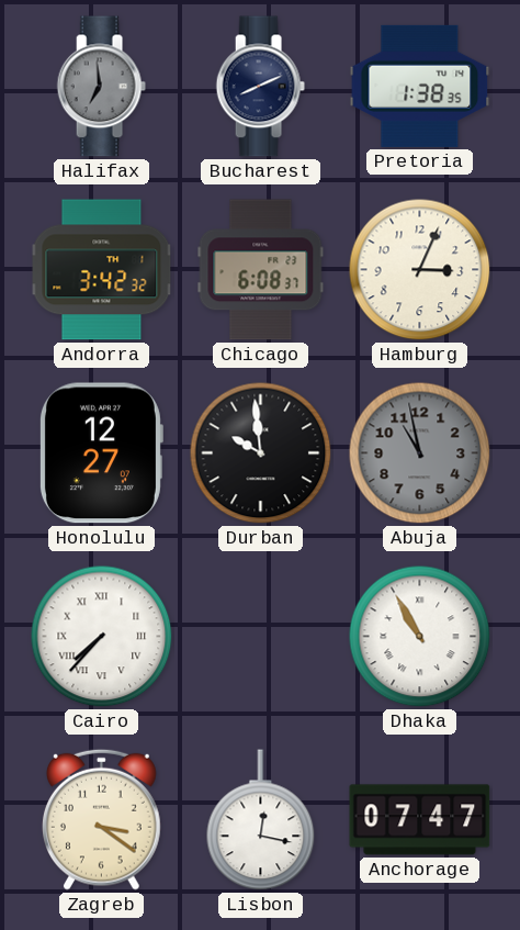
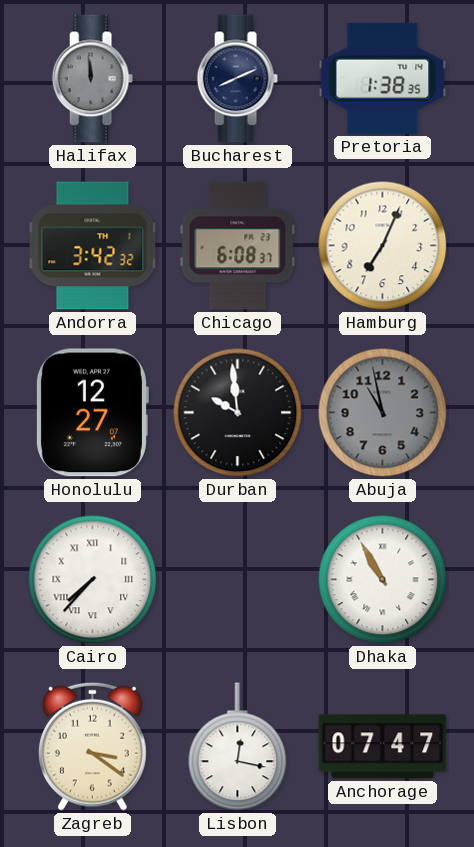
Halifax: 6:59 -> 11:59
Hamburg: 3:04 -> 7:04
